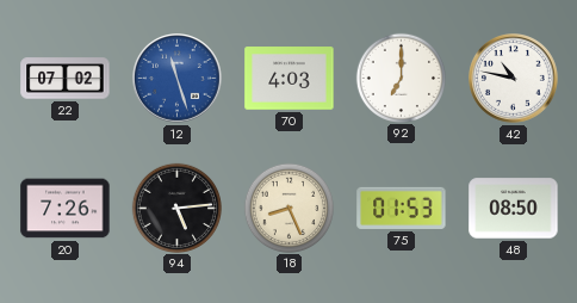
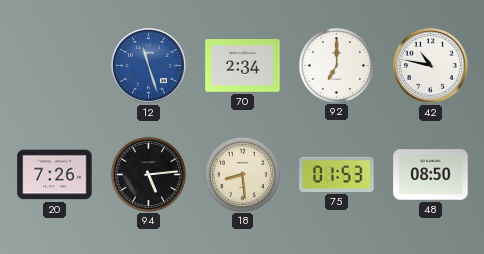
22: 07:02 -> none
70: 4:03 -> 2:34
18: 8:26 -> 8:29
